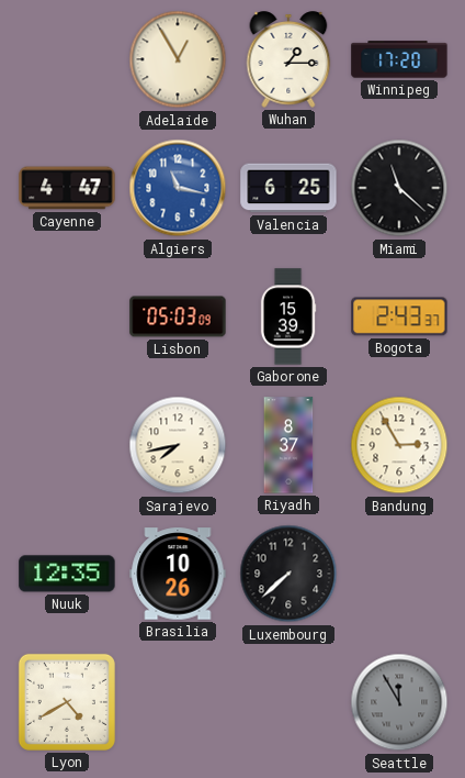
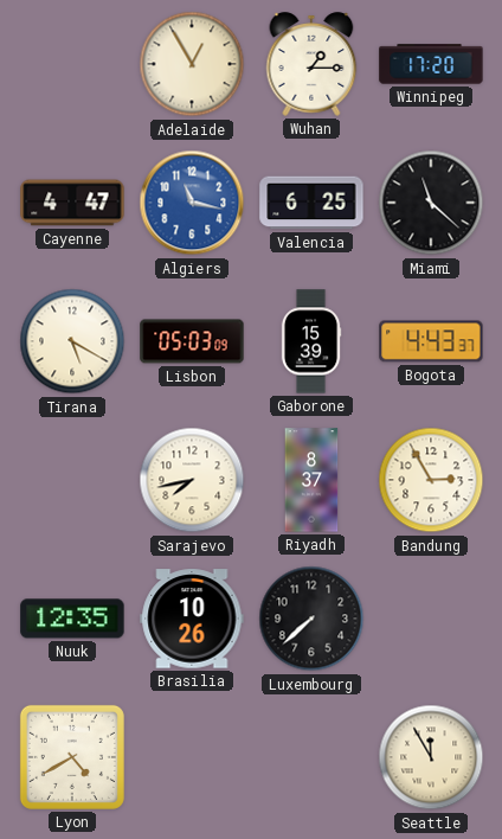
Tirana: none -> 5:20
Bogota: 2:43 -> 4:43
Seattle dial: grey -> cream
